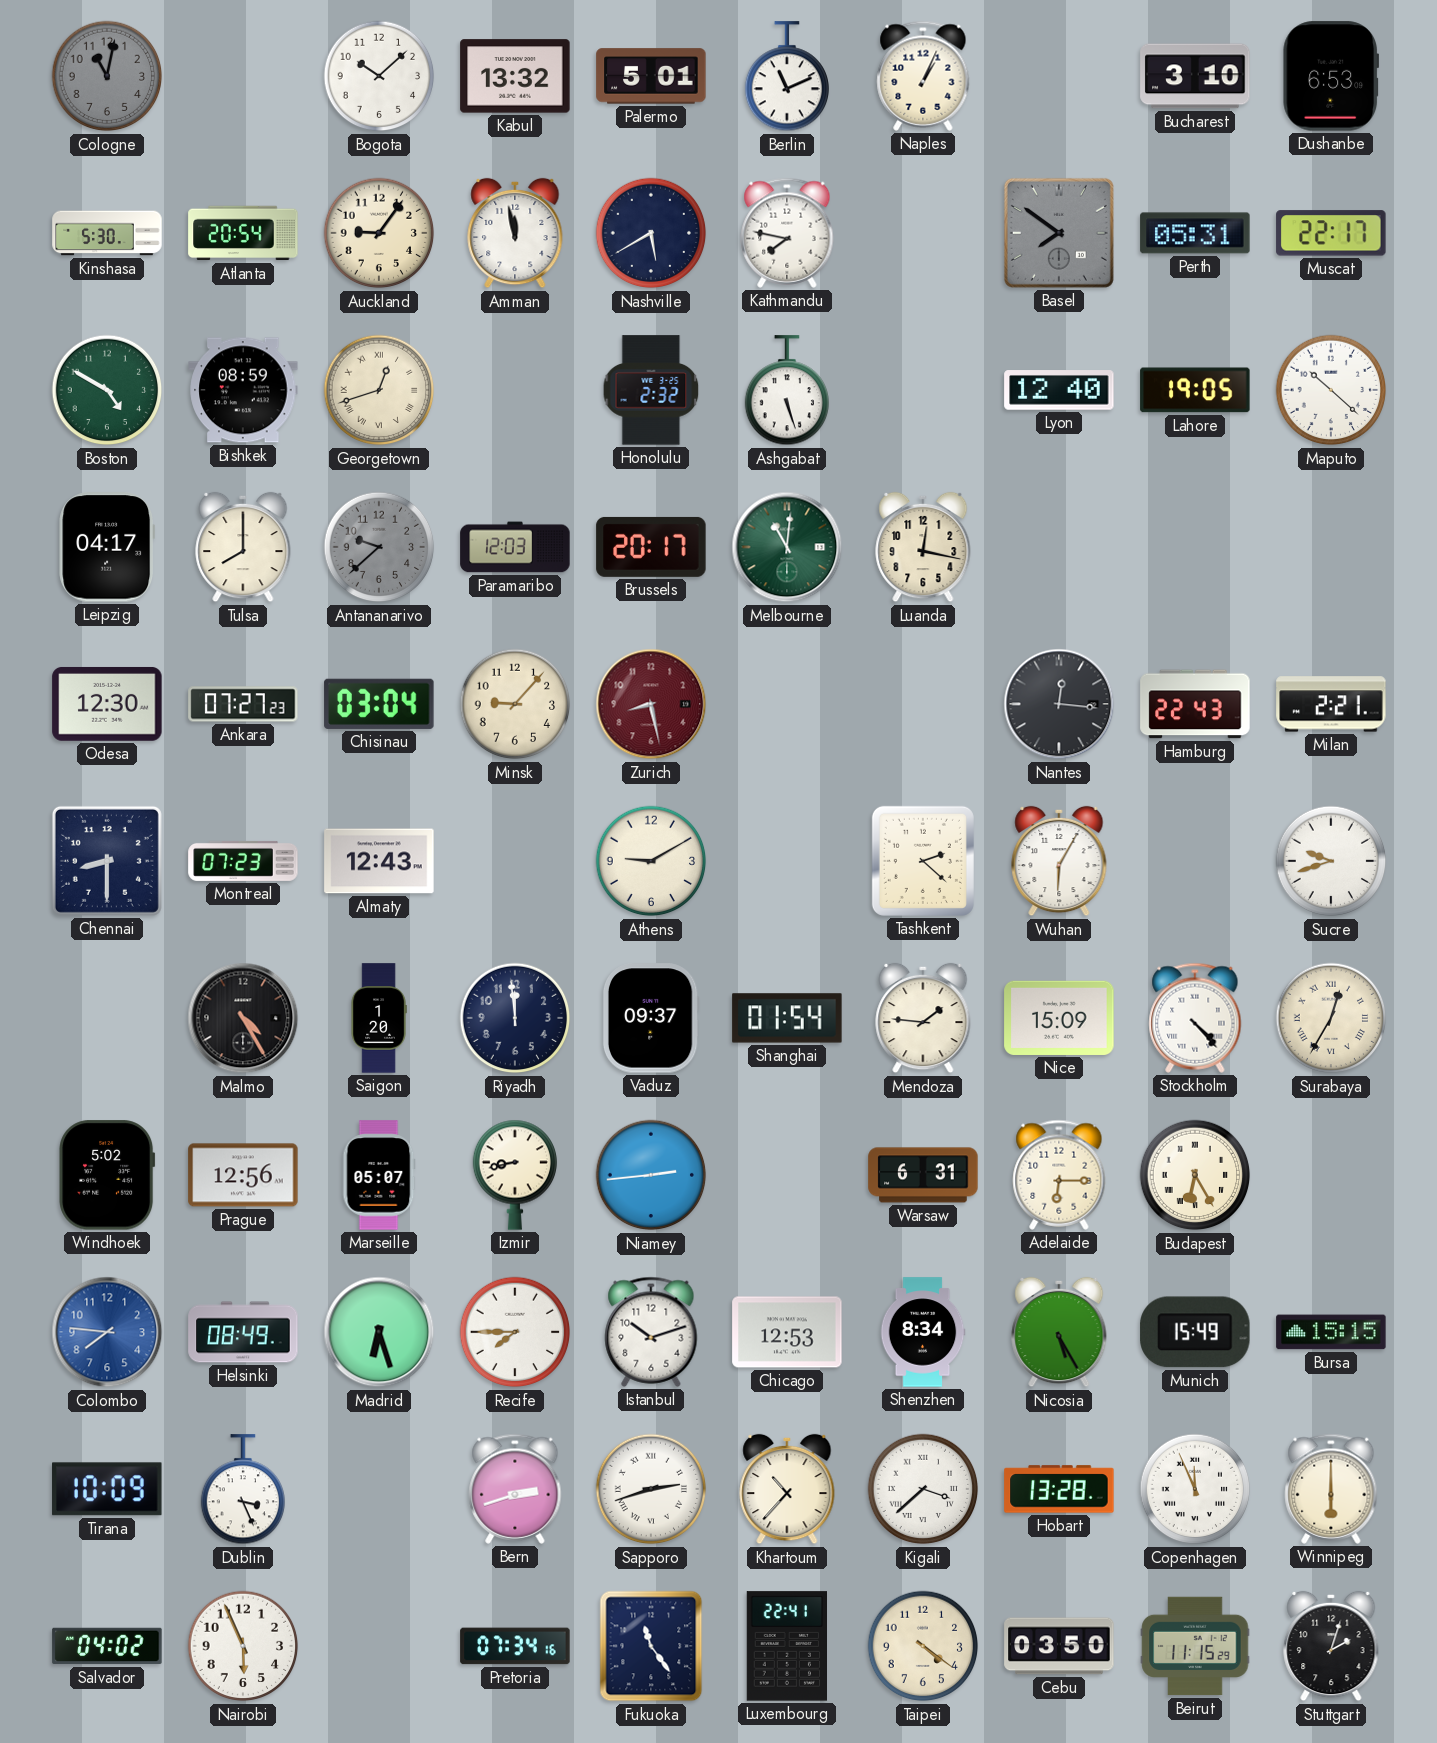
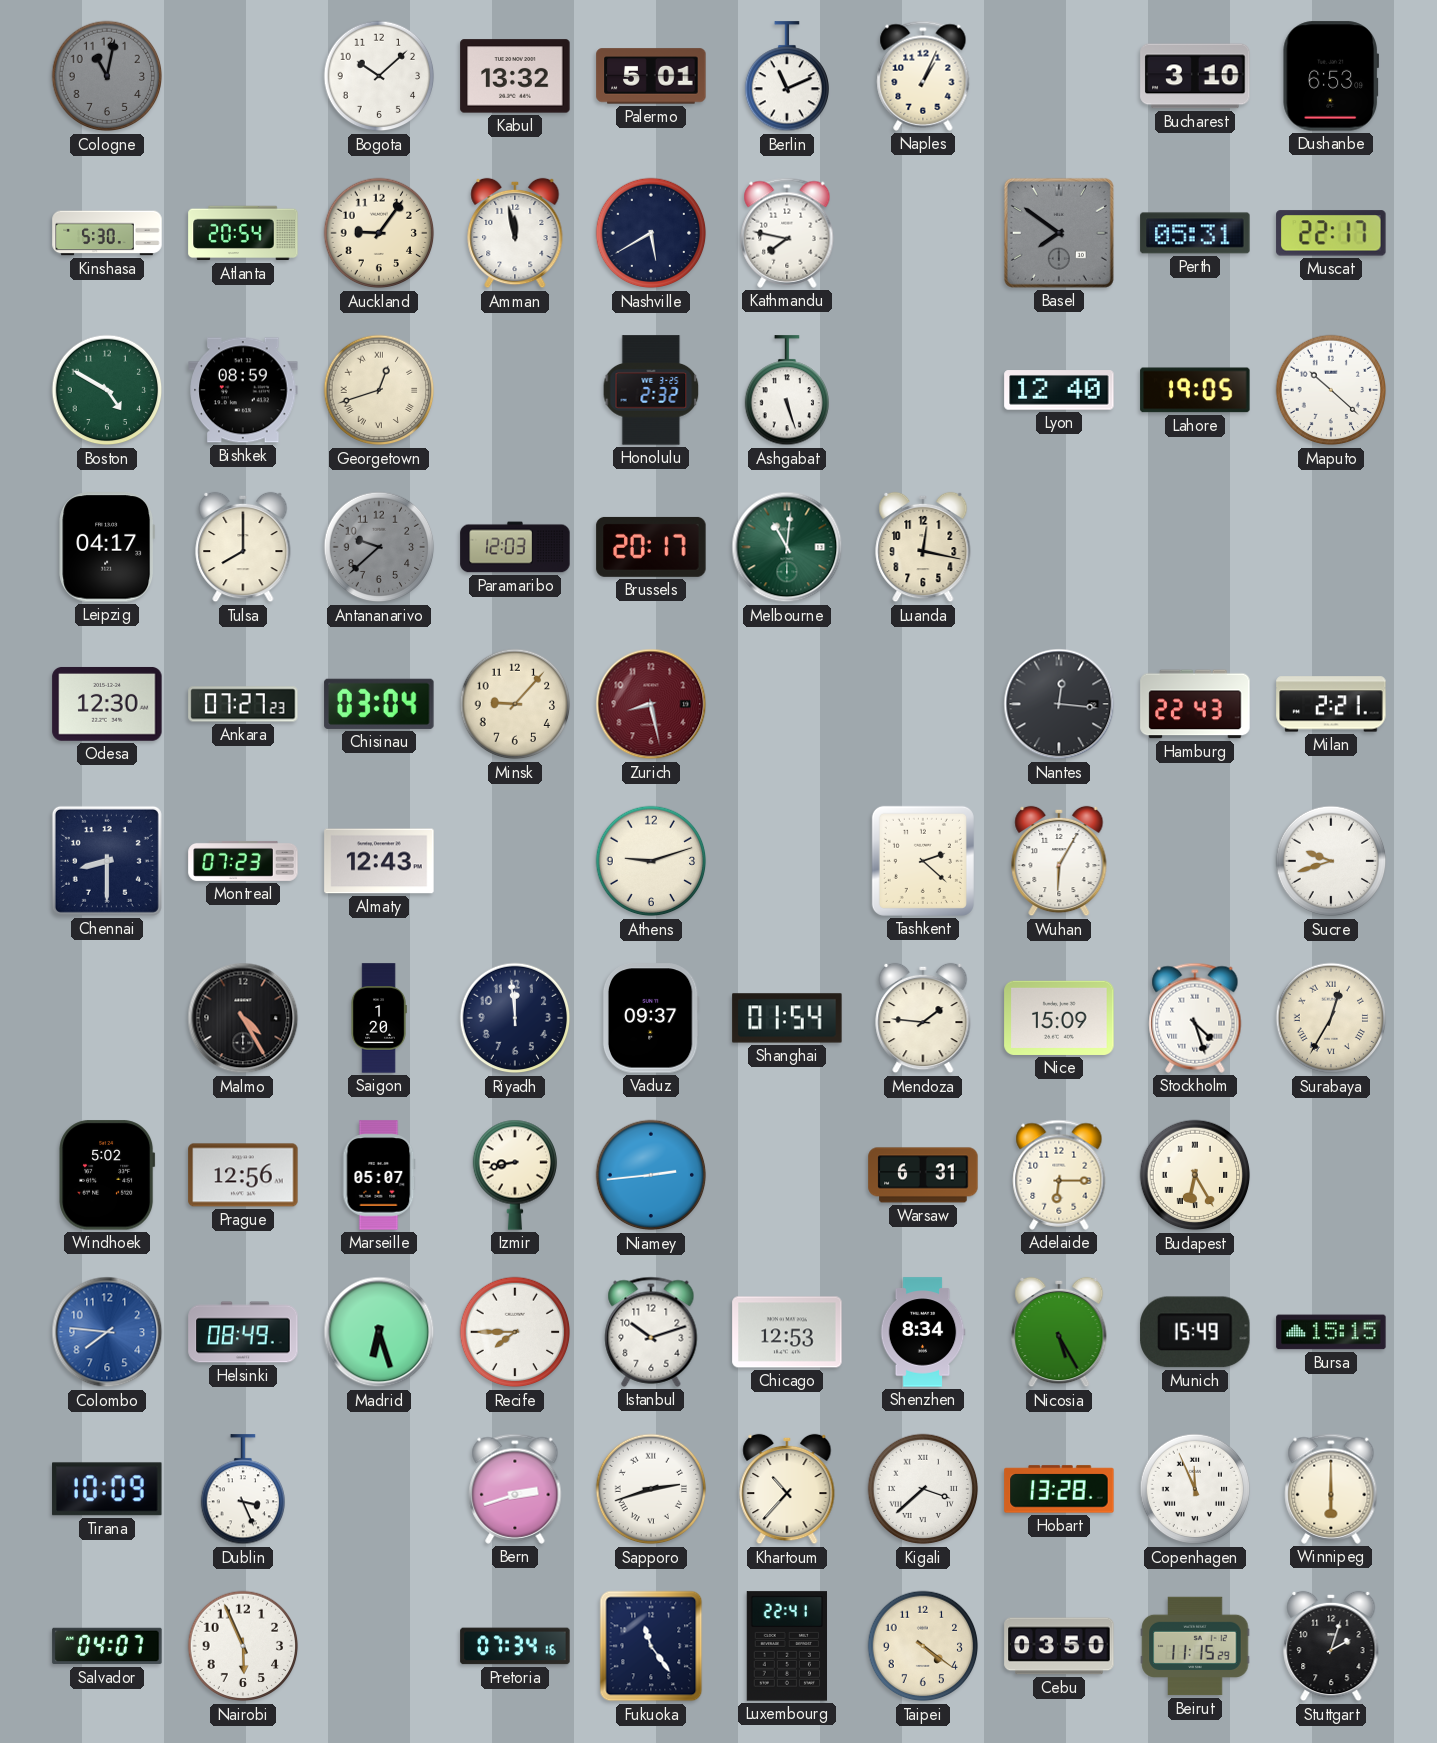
Athens: 9:10 -> 9:12
Stockholm: 4:23 -> 4:27
Salvador: 04:02 -> 04:07
